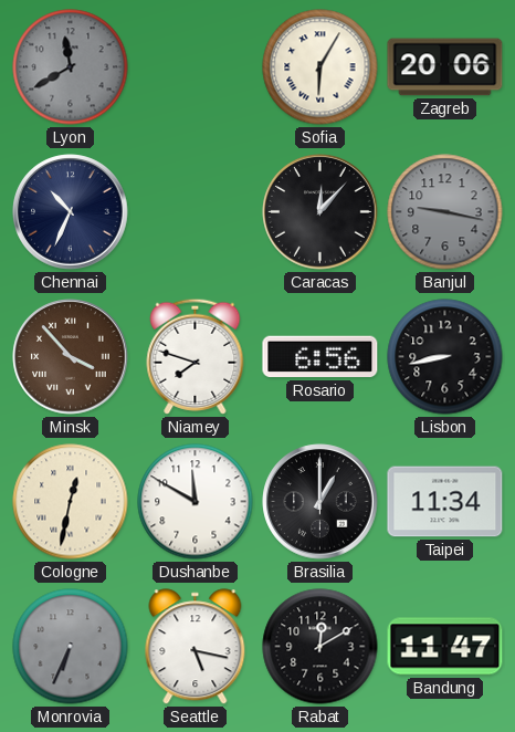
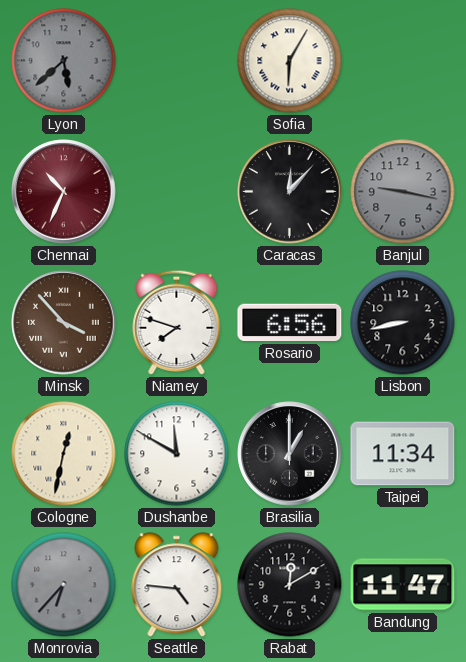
Lyon: 11:40 -> 5:38
Zagreb: 20:06 -> none
Chennai dial: navy -> burgundy
Monrovia: 6:34 -> 6:37
Seattle: 5:17 -> 4:46
